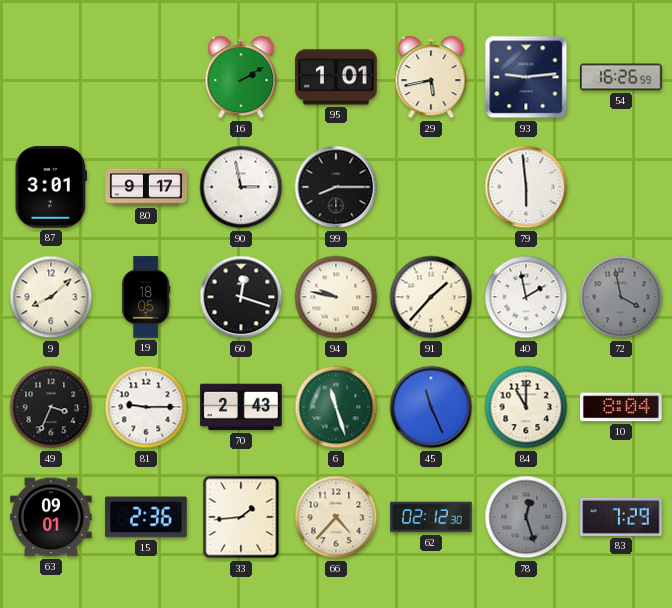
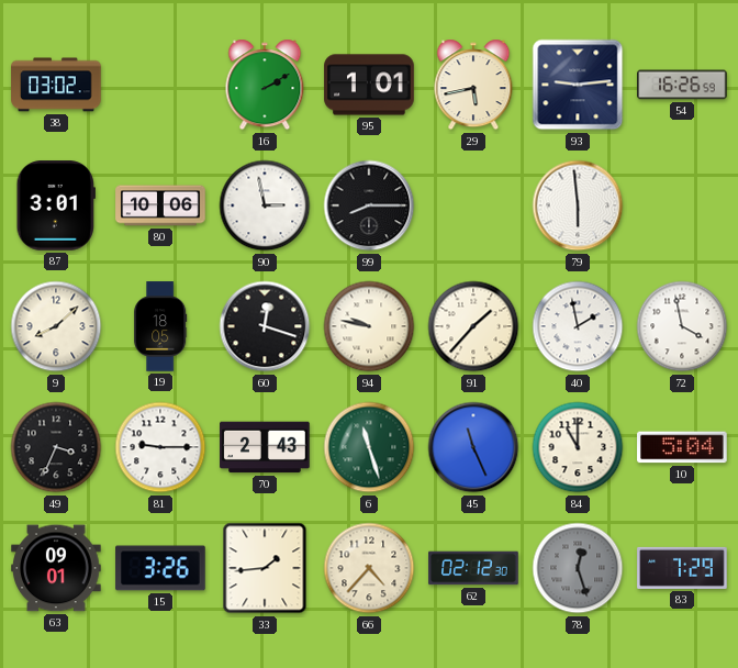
38: none -> 03:02
80: 9:17 -> 10:06
72 dial: grey -> white
10: 8:04 -> 5:04
15: 2:36 -> 3:26
